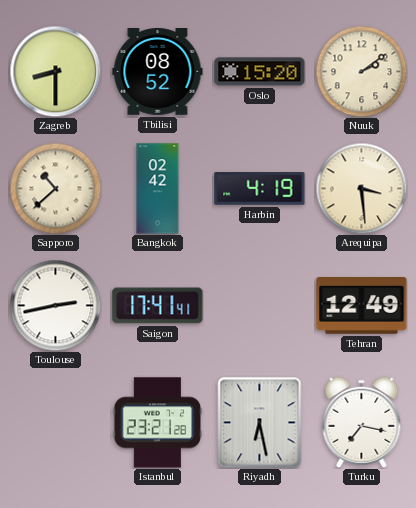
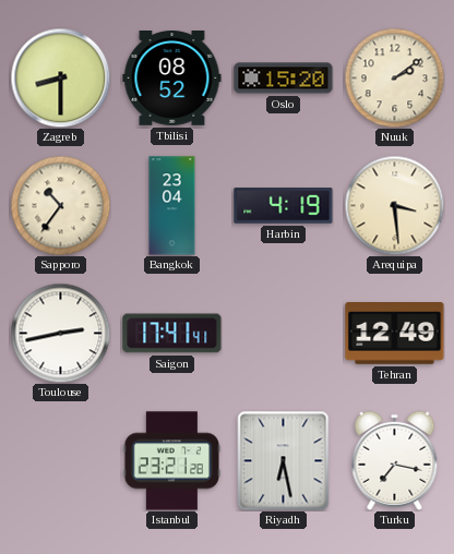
Sapporo: 10:38 -> 10:36
Bangkok: 02:42 -> 23:04
